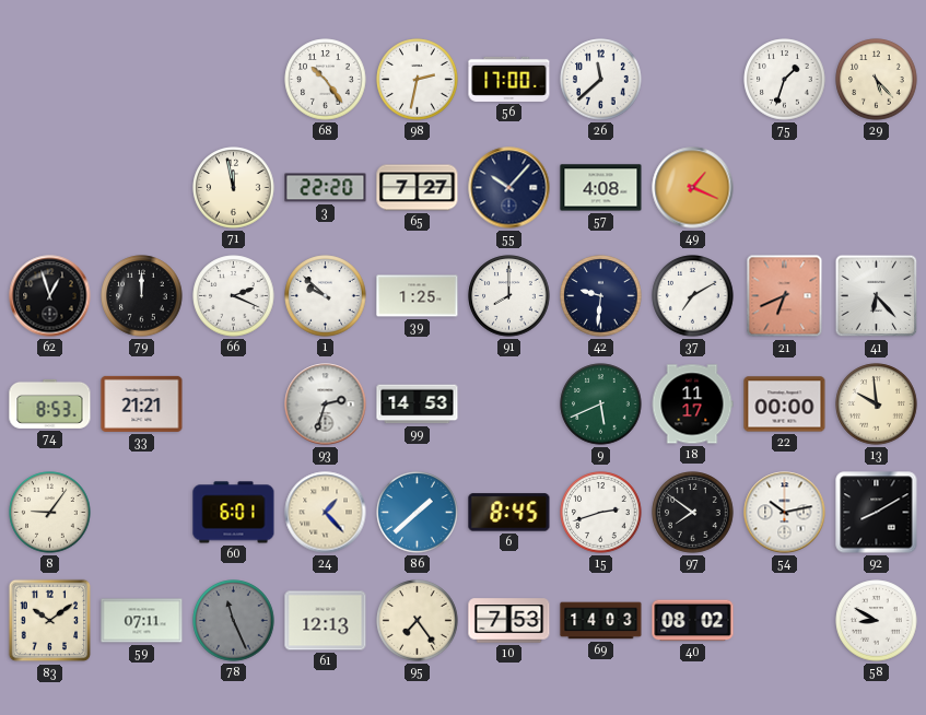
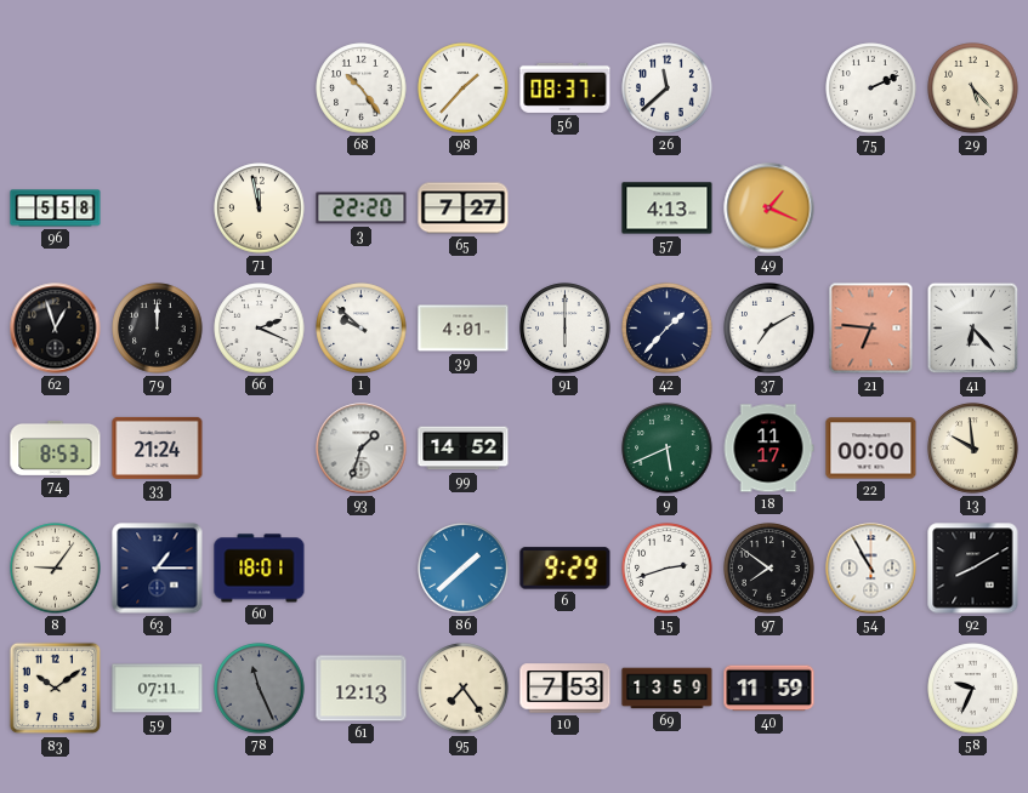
98: 2:32 -> 1:37
56: 17:00 -> 08:37
75: 1:33 -> 2:11
96: none -> 5:58
55: 10:07 -> none
57: 4:08 -> 4:13
39: 1:25 -> 4:01
91: 8:00 -> 6:00
42: 9:31 -> 1:37
21: 6:41 -> 6:46
33: 21:21 -> 21:24
93: 2:33 -> 1:33
99: 14:53 -> 14:52
63: none -> 1:15
60: 6:01 -> 18:01
24: 1:23 -> none
6: 8:45 -> 9:29
54: 10:13 -> 10:55
69: 14:03 -> 13:59
40: 08:02 -> 11:59
58: 8:50 -> 9:34
